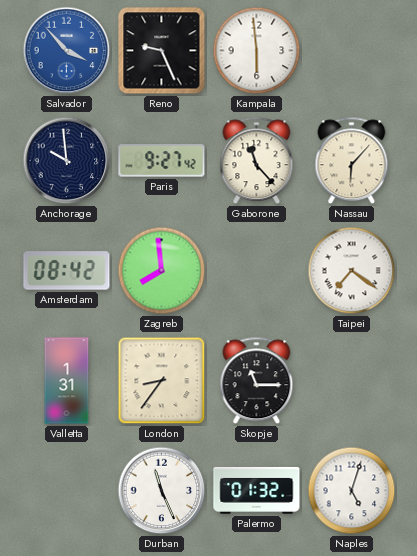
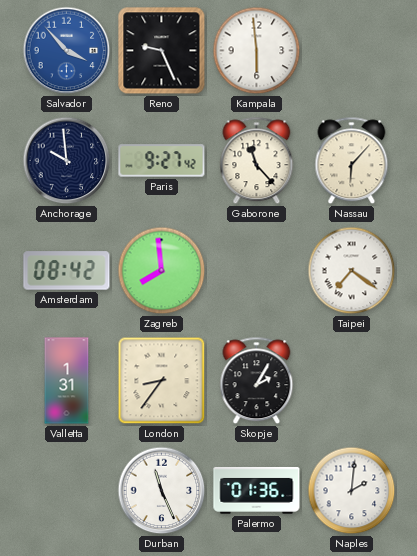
Skopje: 11:15 -> 2:05
Palermo: 01:32 -> 01:36
Naples: 5:03 -> 2:01
